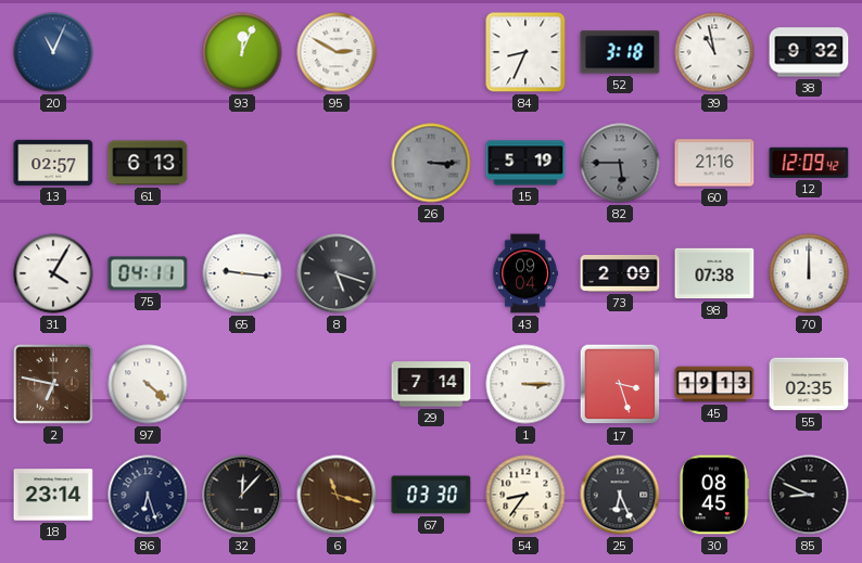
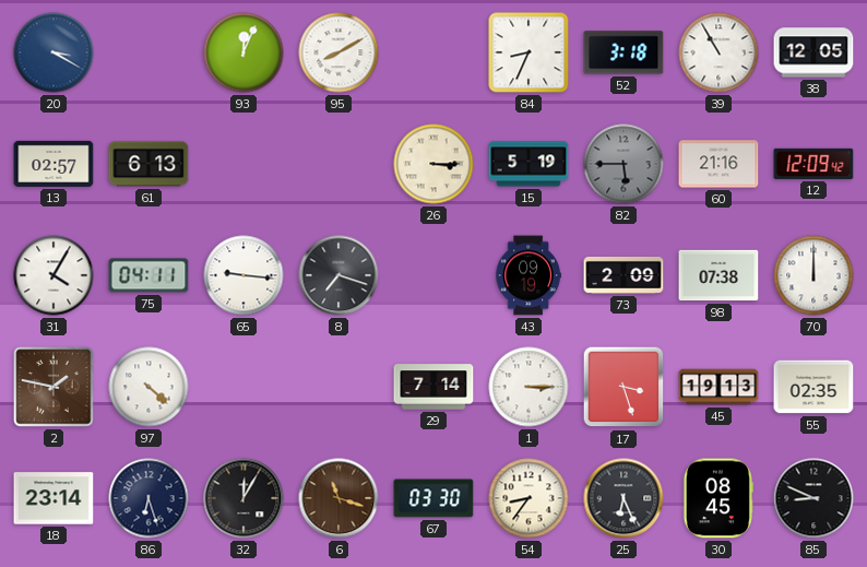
20: 11:04 -> 3:20
95: 2:50 -> 8:10
39: 10:58 -> 10:55
38: 9:32 -> 12:05
26 dial: grey -> cream
8: 5:18 -> 7:18
43: 09:04 -> 09:19
2: 6:47 -> 1:47
32: 12:07 -> 12:05
